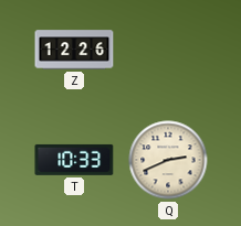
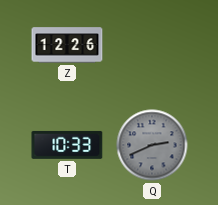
Q dial: cream -> grey
